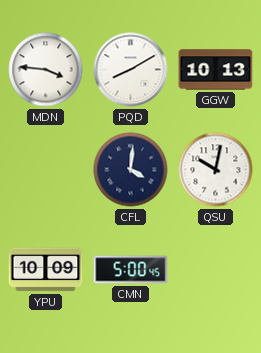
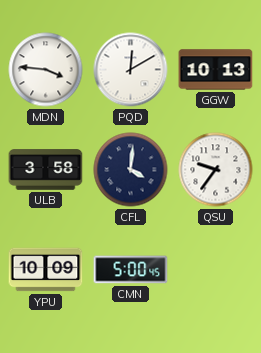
PQD: 8:10 -> 12:10
ULB: none -> 3:58
QSU: 10:02 -> 9:36
